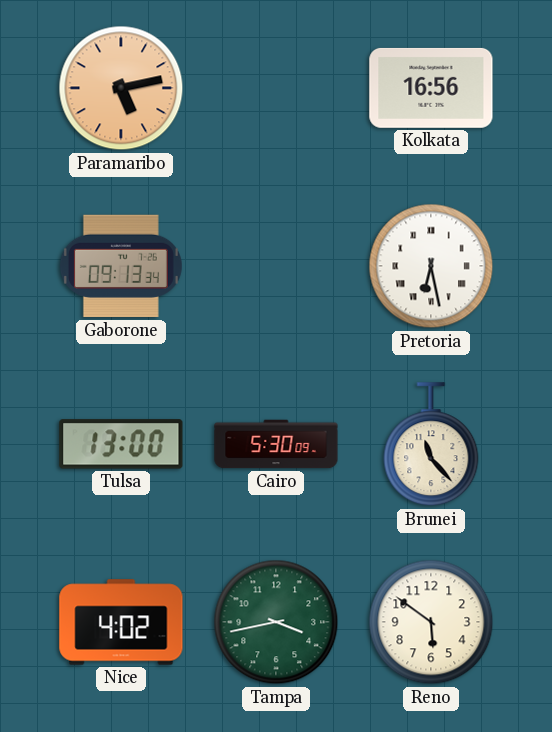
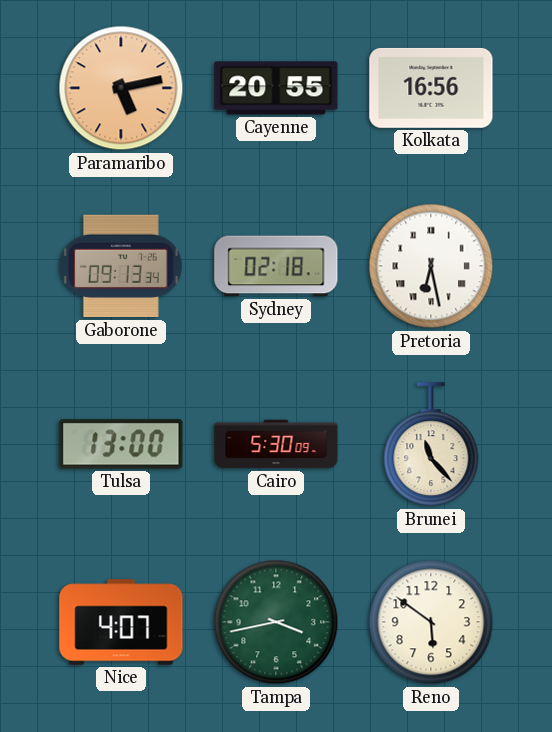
Cayenne: none -> 20:55
Sydney: none -> 02:18
Nice: 4:02 -> 4:07
